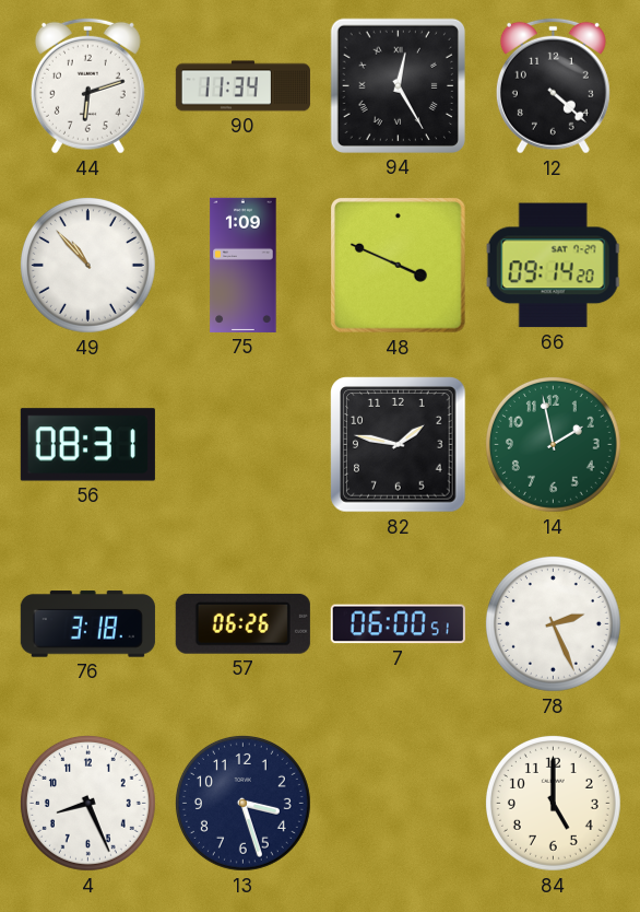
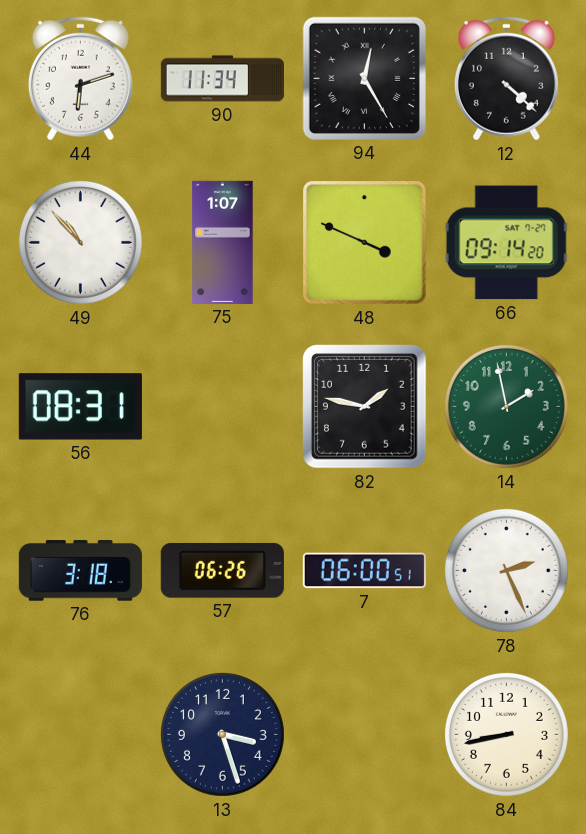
75: 1:09 -> 1:07
4: 8:26 -> none
84: 5:00 -> 8:43
